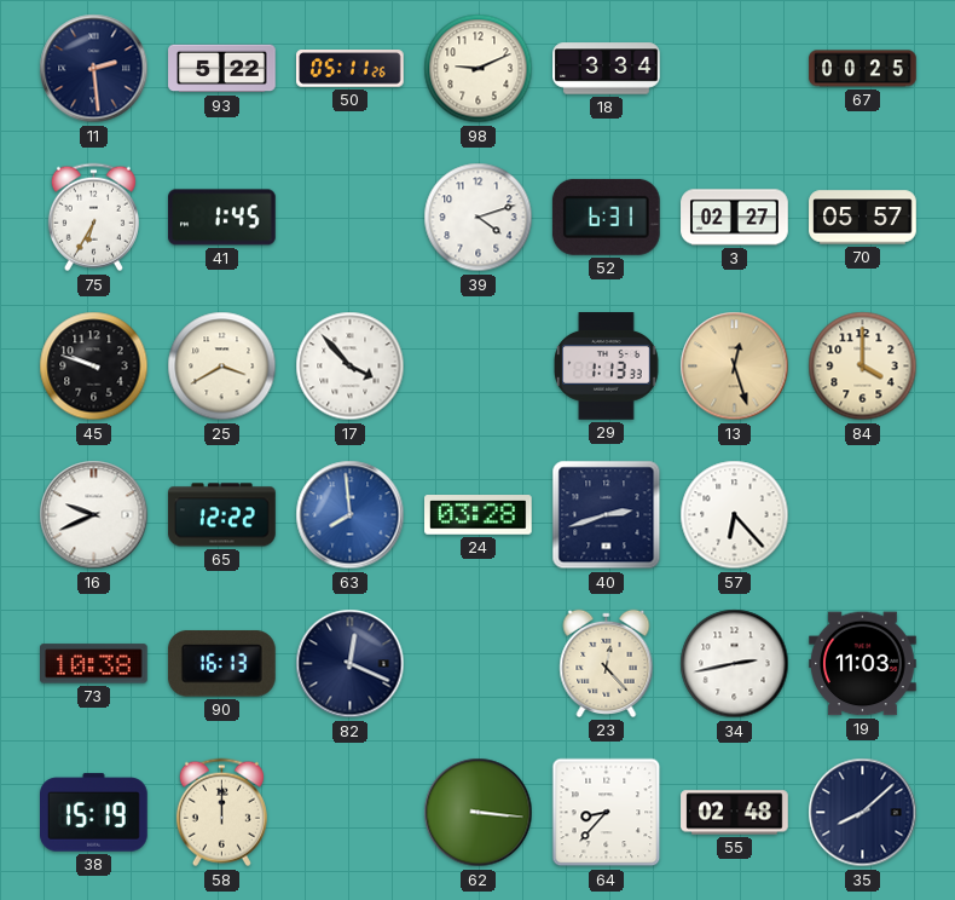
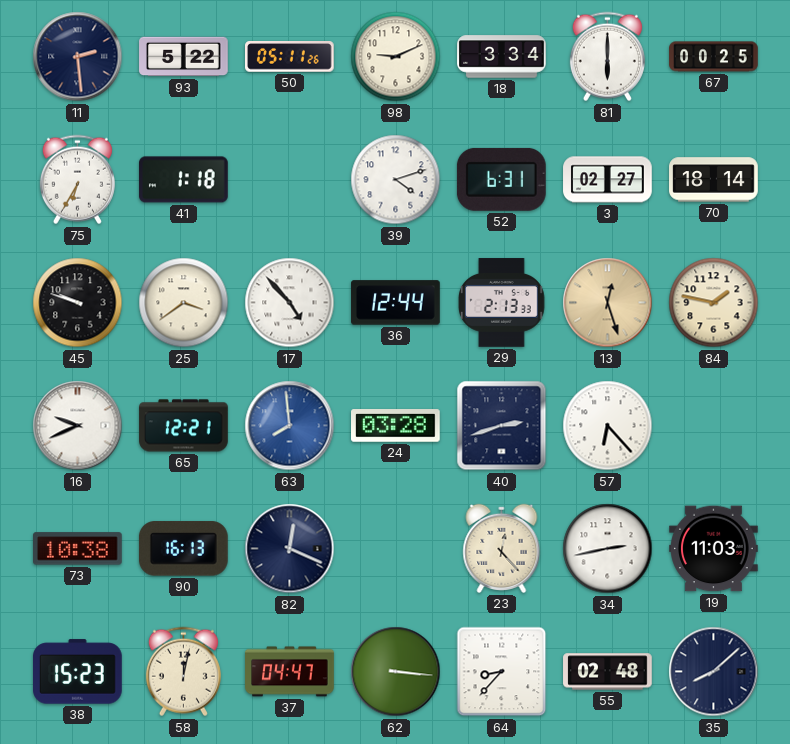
81: none -> 6:00
41: 1:45 -> 1:18
70: 05:57 -> 18:14
25: 3:40 -> 3:39
17: 3:53 -> 4:53
36: none -> 12:44
29: 1:13 -> 2:13
84: 4:00 -> 1:47
65: 12:22 -> 12:21
38: 15:19 -> 15:23
58: 12:00 -> 12:02
37: none -> 04:47
